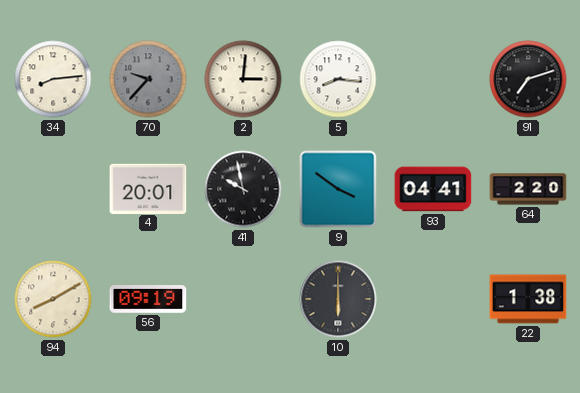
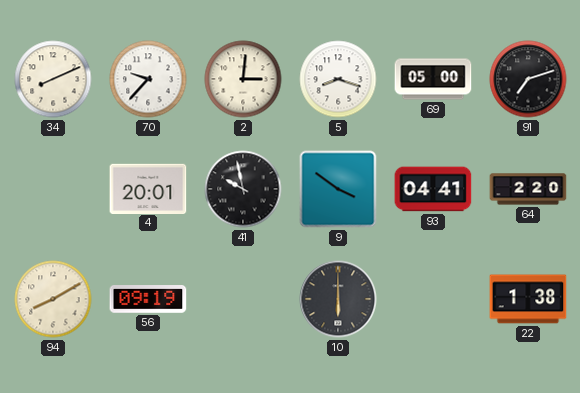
34: 8:14 -> 8:11
70 dial: grey -> white
5: 8:16 -> 8:18
69: none -> 05:00
